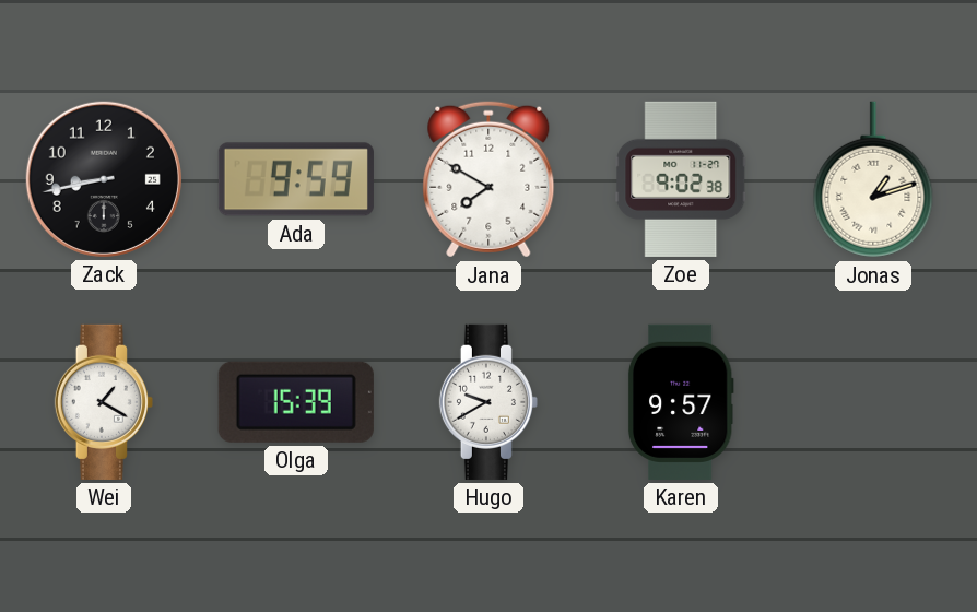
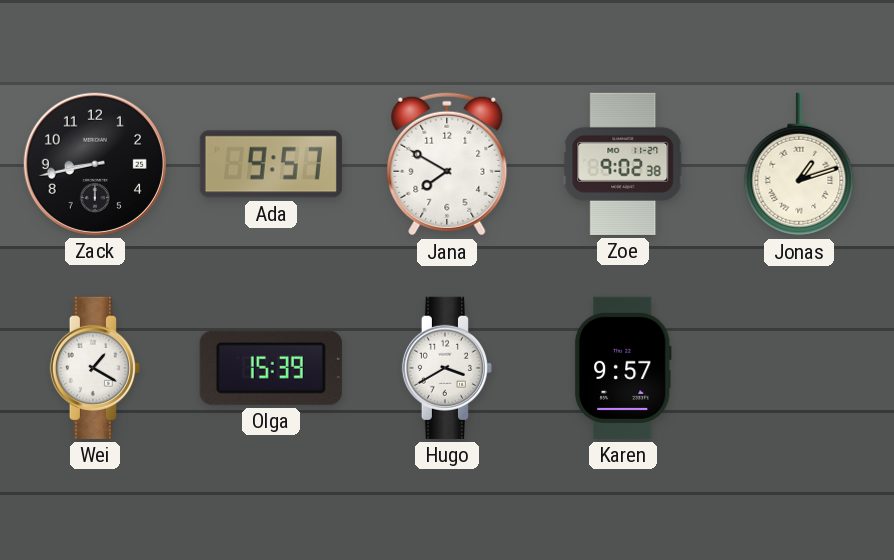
Ada: 9:59 -> 9:57
Hugo: 9:40 -> 3:40
